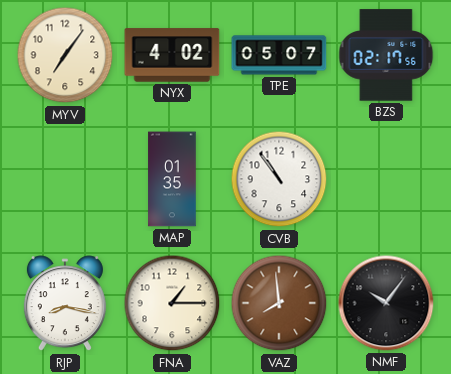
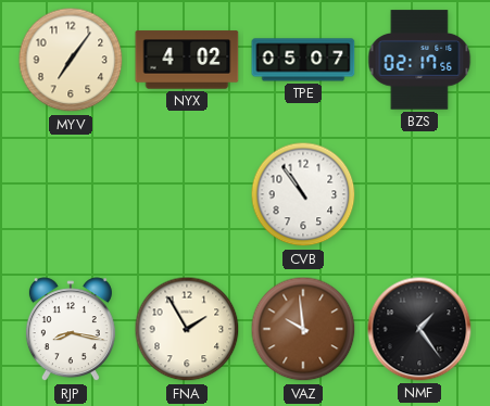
MAP: 01:35 -> none
FNA: 1:15 -> 1:55
VAZ: 7:59 -> 9:59
NMF: 10:06 -> 1:24
